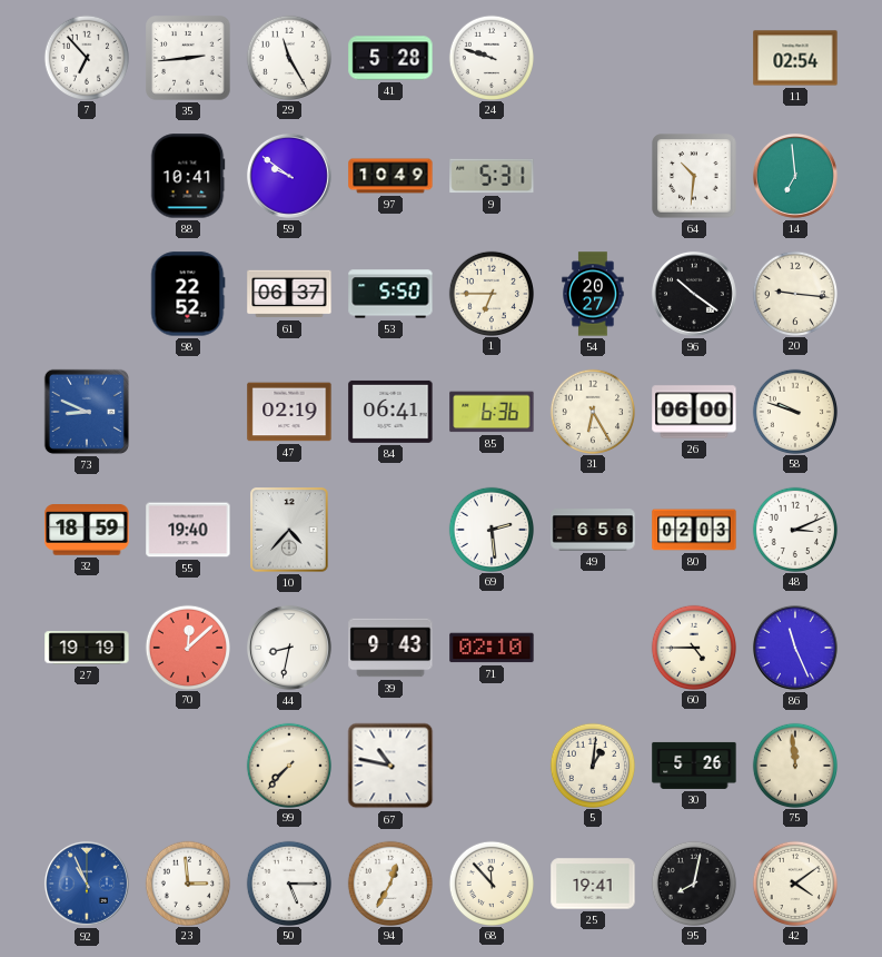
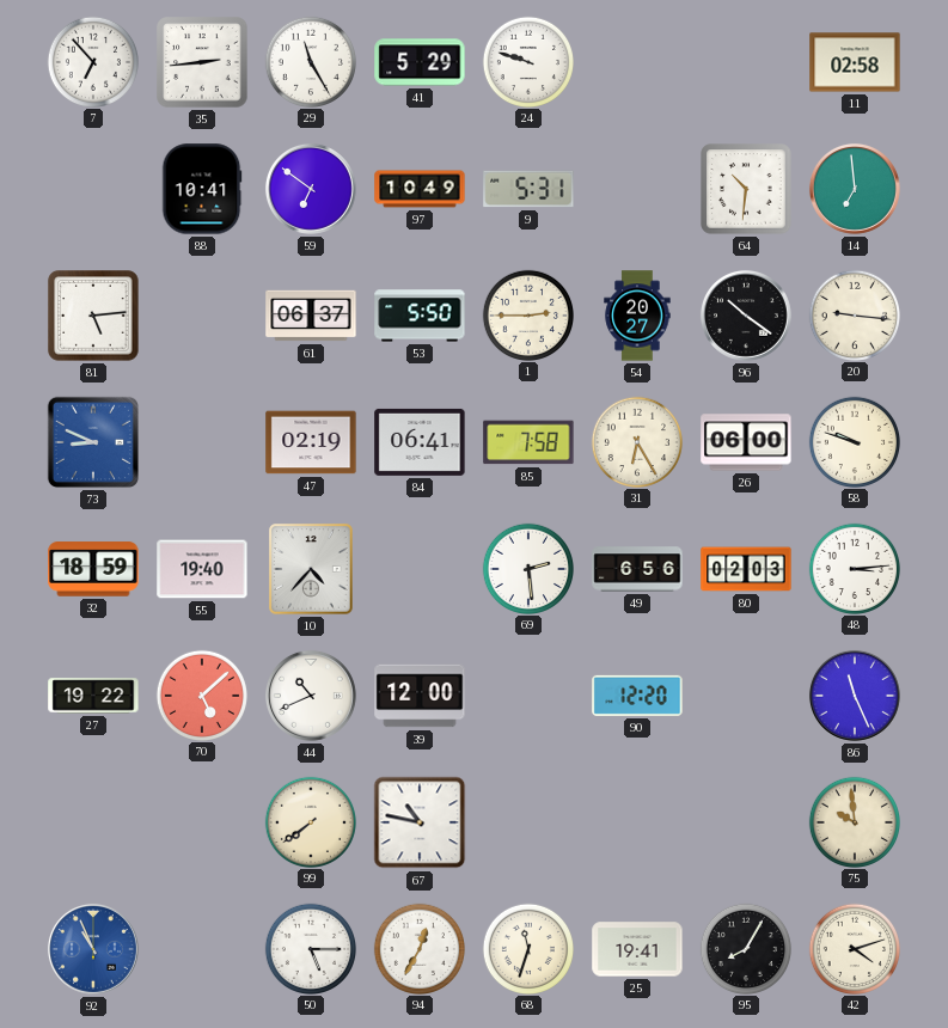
41: 5:28 -> 5:29
11: 02:54 -> 02:58
59: 9:51 -> 6:51
81: none -> 5:14
98: 22:52 -> none
1: 6:45 -> 2:45
85: 6:36 -> 7:58
48: 3:11 -> 3:14
27: 19:19 -> 19:22
70: 12:08 -> 5:08
44: 8:32 -> 10:41
39: 9:43 -> 12:00
71: 02:10 -> none
90: none -> 12:20
60: 4:45 -> none
99: 7:37 -> 7:39
5: 1:01 -> none
30: 5:26 -> none
75: 11:59 -> 9:59
23: 2:59 -> none
68: 11:53 -> 11:33
95: 8:02 -> 8:05
42: 4:09 -> 4:12
